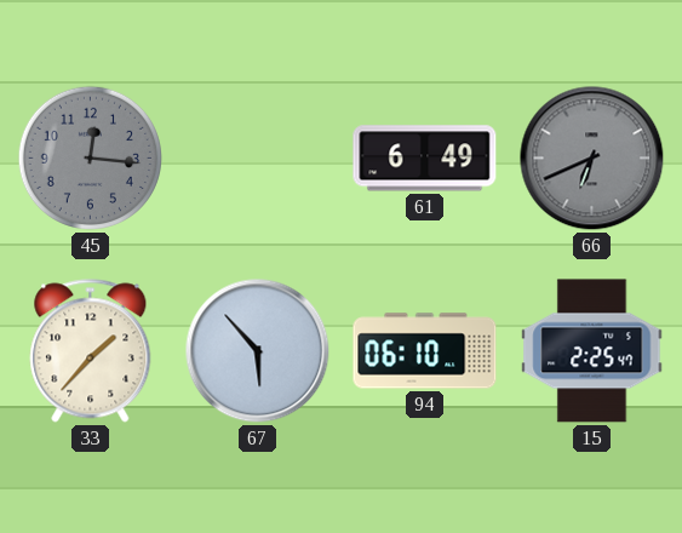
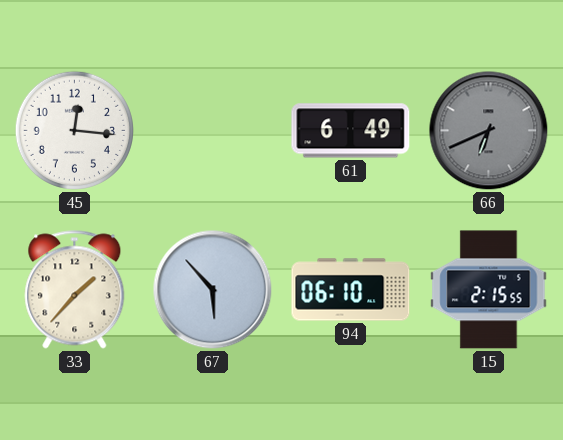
45 dial: grey -> white
15: 2:25 -> 2:15
